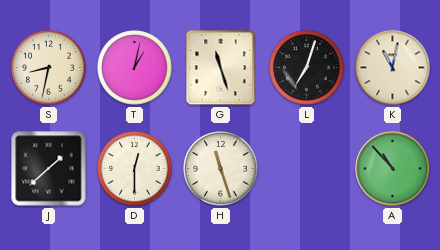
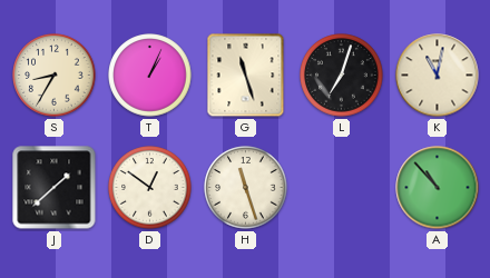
S: 8:32 -> 8:35
T: 1:02 -> 1:04
D: 12:30 -> 12:51
